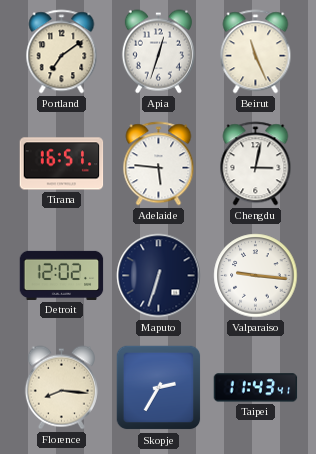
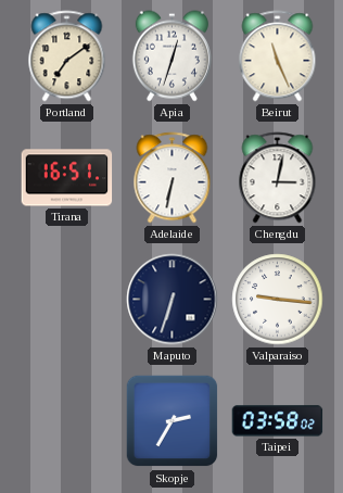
Adelaide: 5:46 -> 6:32
Detroit: 12:02 -> none
Florence: 8:16 -> none
Taipei: 11:43 -> 03:58
